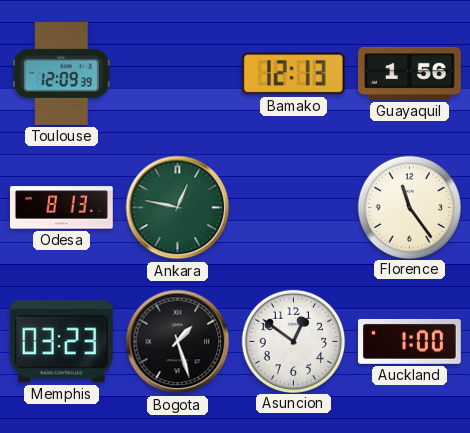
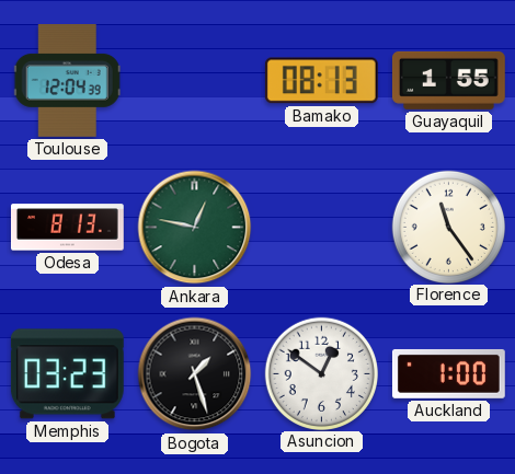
Toulouse: 12:09 -> 12:04
Bamako: 12:13 -> 08:13
Guayaquil: 1:56 -> 1:55
